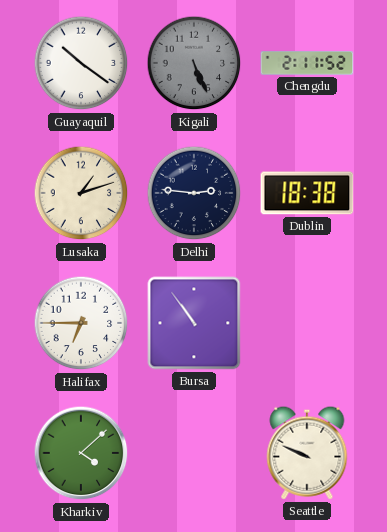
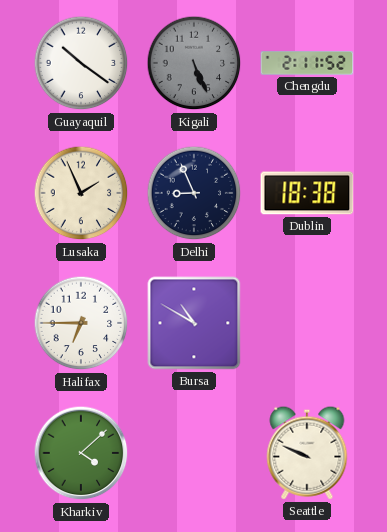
Lusaka: 1:12 -> 1:56
Delhi: 2:46 -> 8:56
Bursa: 10:54 -> 10:50
